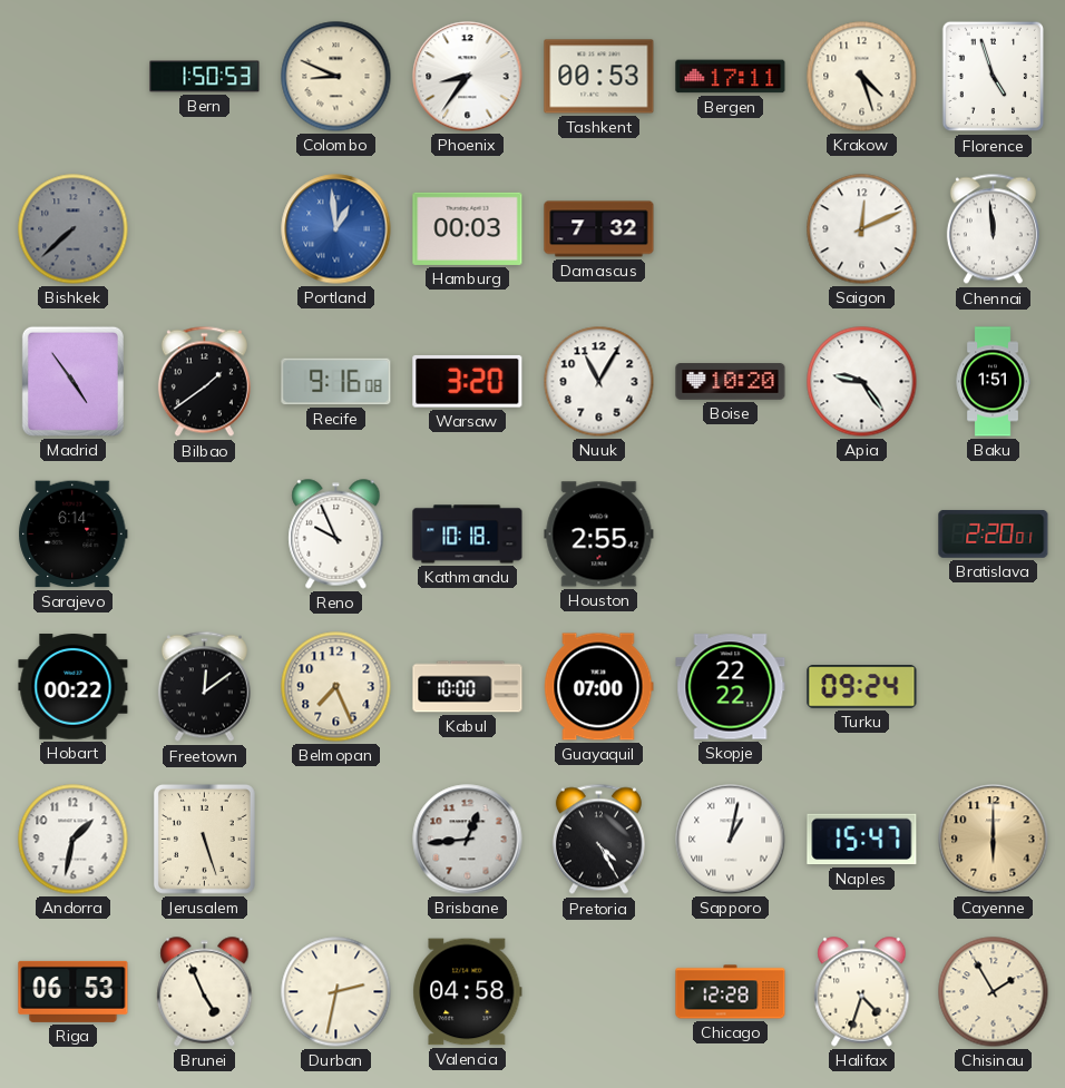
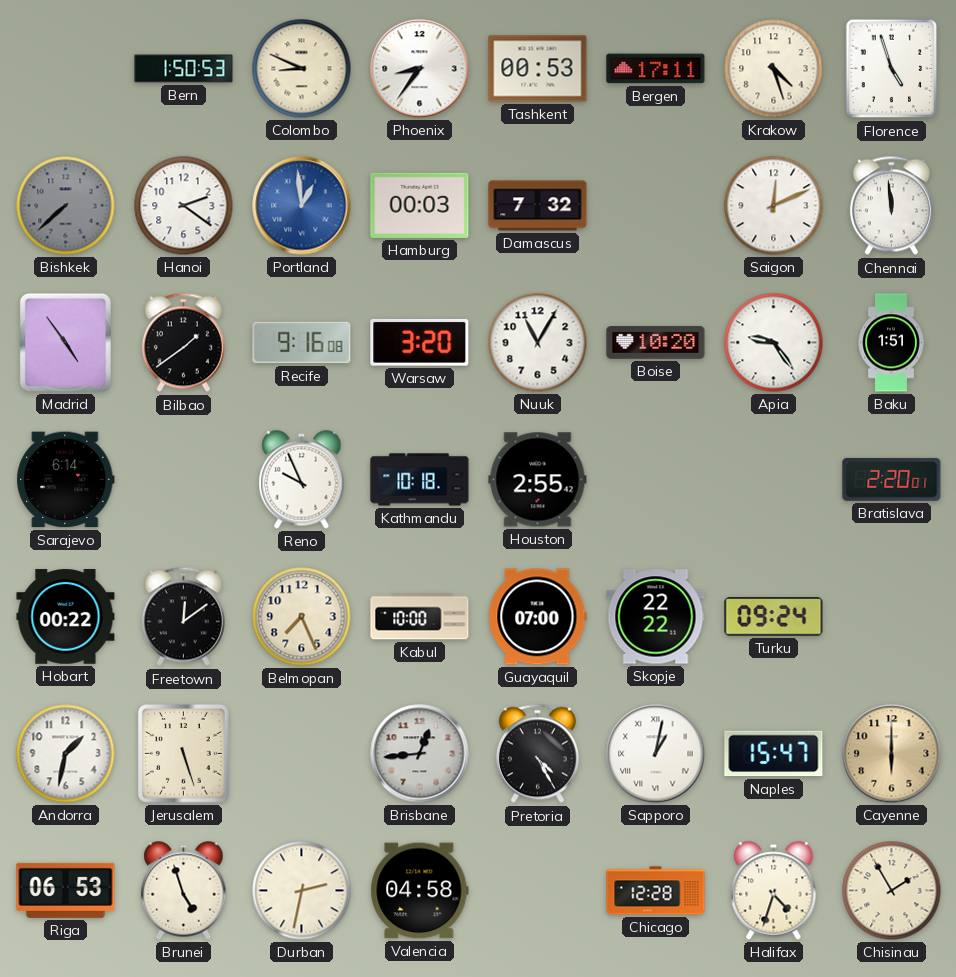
Hanoi: none -> 2:21
Brunei: 4:56 -> 4:57
